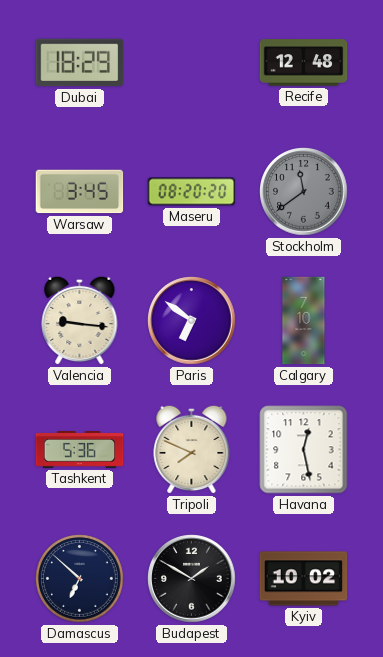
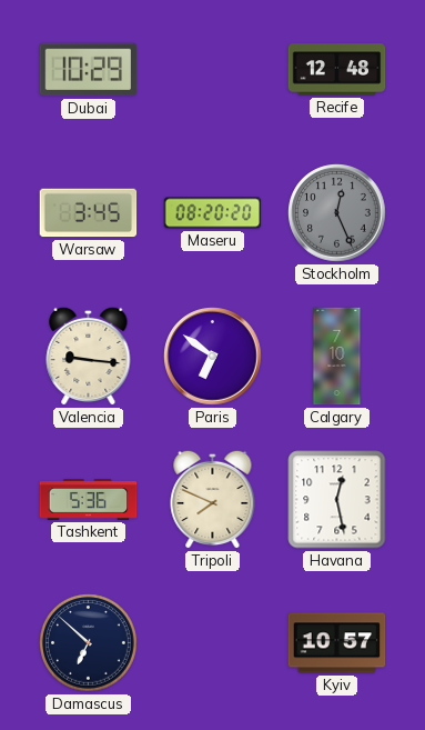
Dubai: 18:29 -> 10:29
Stockholm: 11:39 -> 12:26
Budapest: 1:50 -> none
Kyiv: 10:02 -> 10:57
